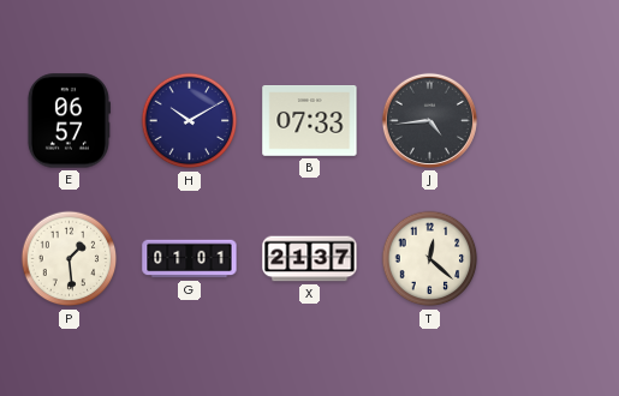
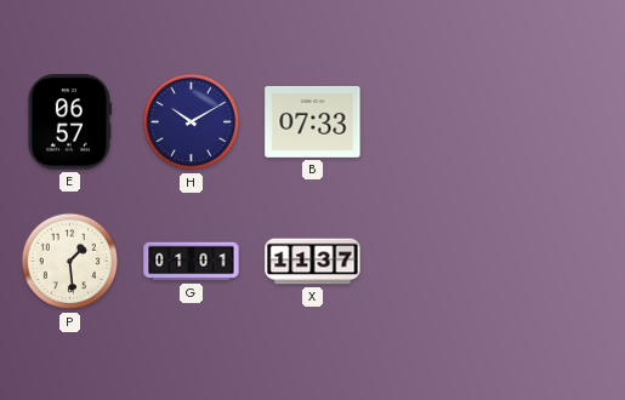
J: 4:44 -> none
X: 21:37 -> 11:37
T: 12:22 -> none
